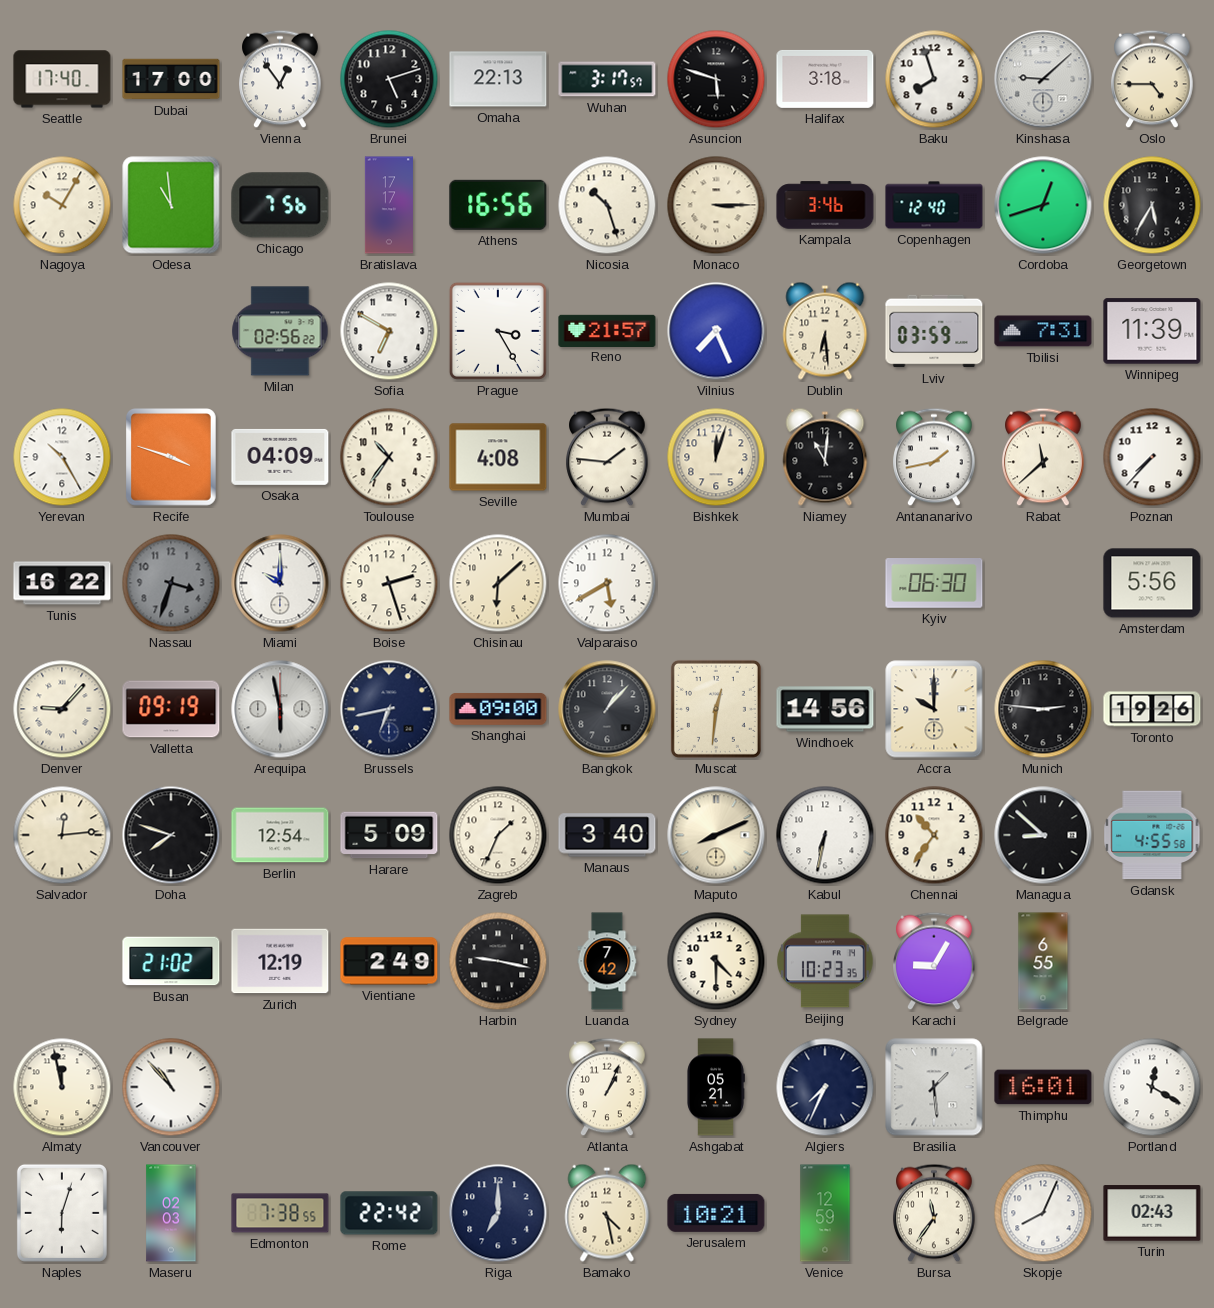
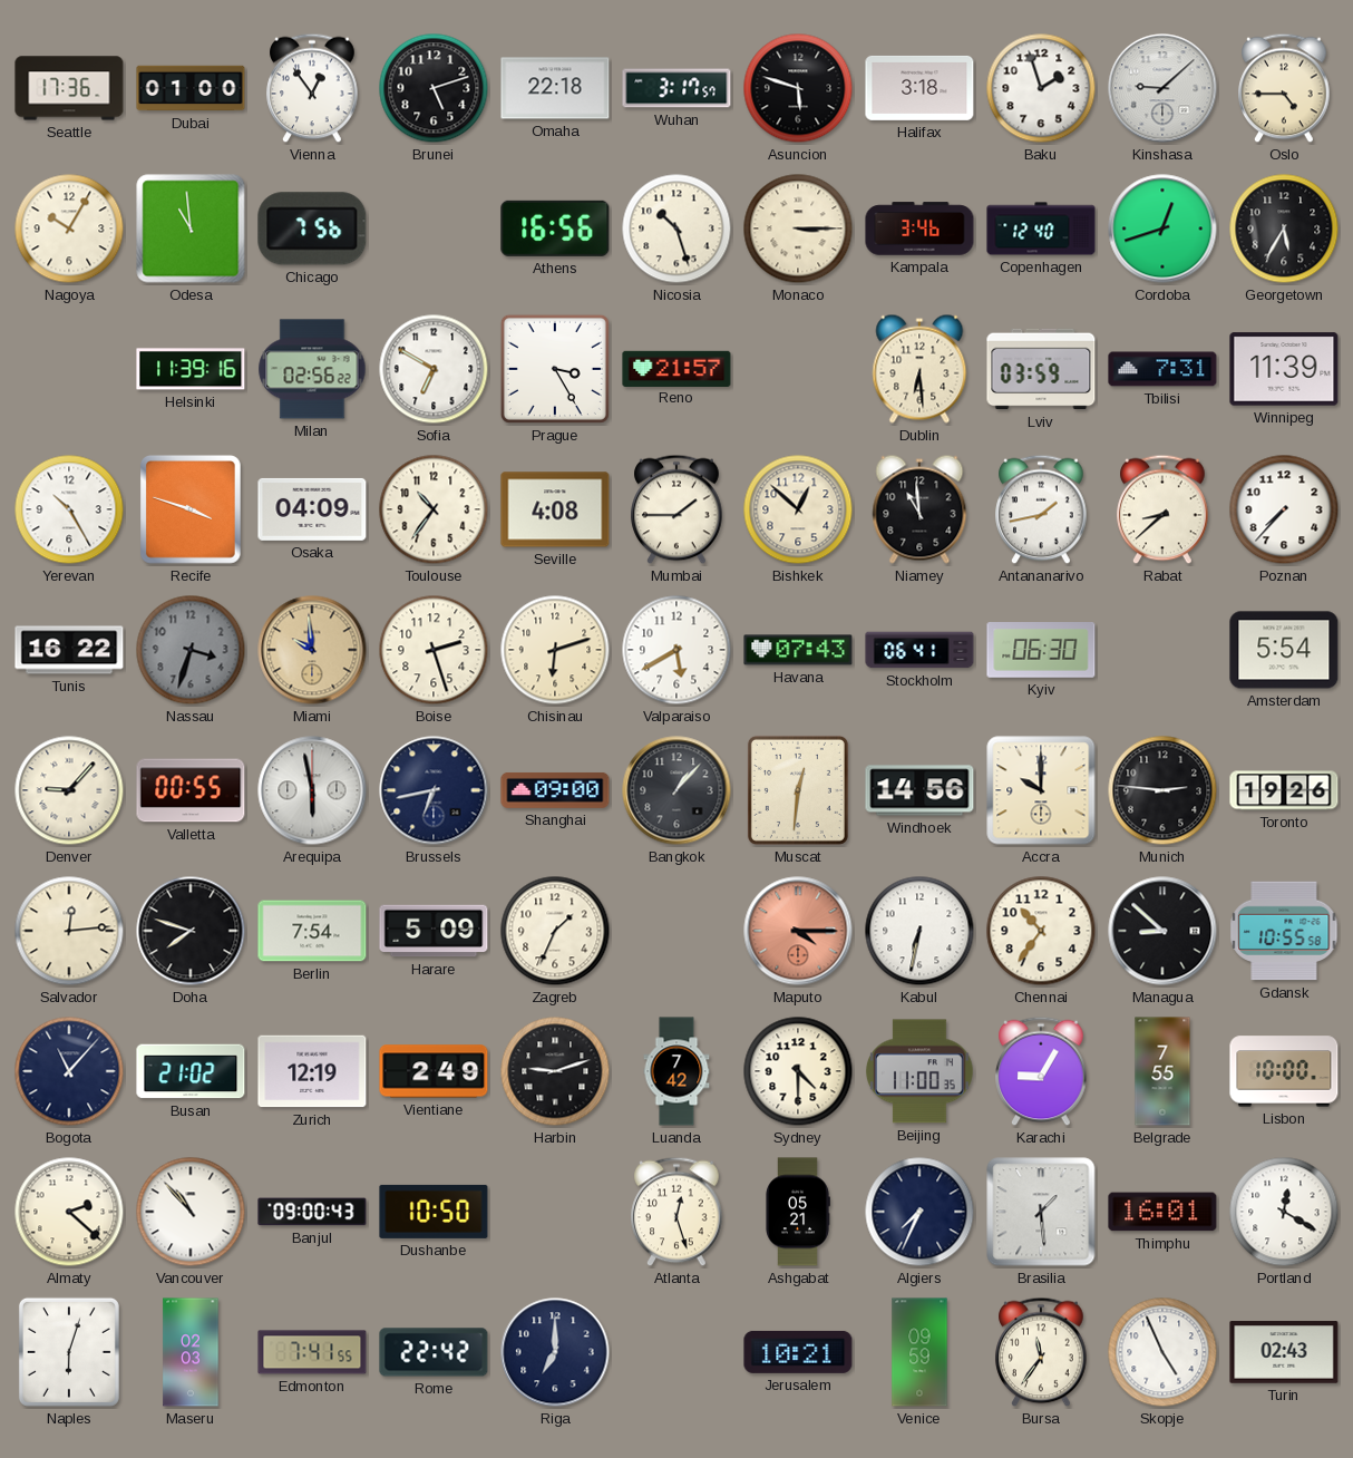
Seattle: 17:40 -> 17:36
Dubai: 17:00 -> 01:00
Omaha: 22:13 -> 22:18
Baku: 7:57 -> 1:57
Bratislava: 17:17 -> none
Helsinki: none -> 11:39
Vilnius: 7:26 -> none
Mumbai: 1:46 -> 1:45
Bishkek: 12:03 -> 12:52
Niamey: 11:01 -> 10:59
Rabat: 11:38 -> 8:38
Miami: 10:00 -> 9:59
Miami dial: white -> champagne
Chisinau: 6:08 -> 6:12
Havana: none -> 07:43
Stockholm: none -> 06:41
Amsterdam: 5:56 -> 5:54
Valletta: 09:19 -> 00:55
Berlin: 12:54 -> 7:54
Manaus: 3:40 -> none
Maputo: 8:11 -> 4:15
Maputo dial: cream -> salmon
Gdansk: 4:55 -> 10:55
Bogota: none -> 11:07
Harbin: 9:17 -> 9:12
Beijing: 10:23 -> 11:00
Belgrade: 6:55 -> 7:55
Lisbon: none -> 10:00
Almaty: 11:58 -> 2:22
Banjul: none -> 09:00
Dushanbe: none -> 10:50
Atlanta: 1:04 -> 12:27
Edmonton: 7:38 -> 7:41
Bamako: 4:28 -> none
Venice: 12:59 -> 09:59
Skopje: 8:04 -> 4:56
